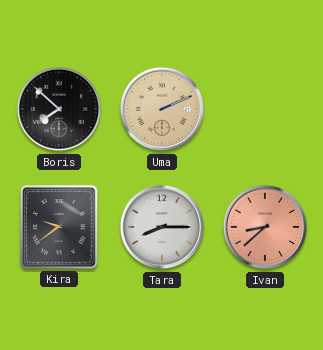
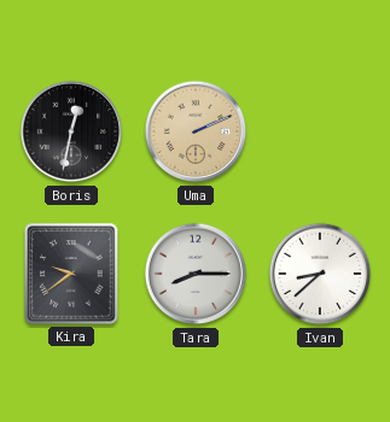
Boris: 7:52 -> 12:32
Ivan dial: salmon -> white
